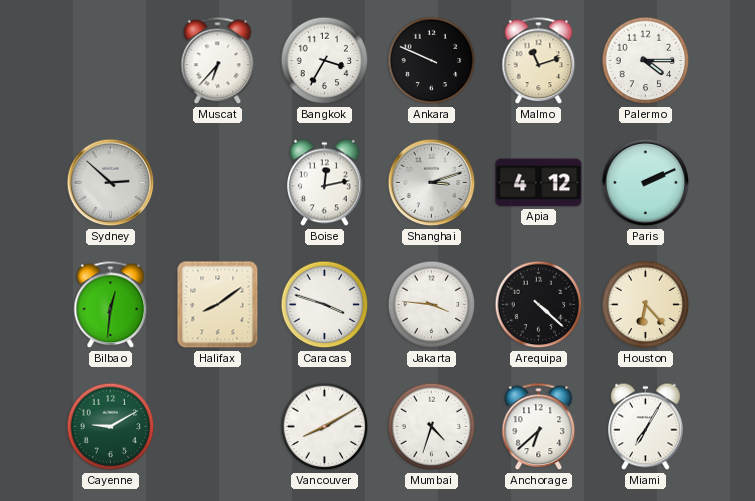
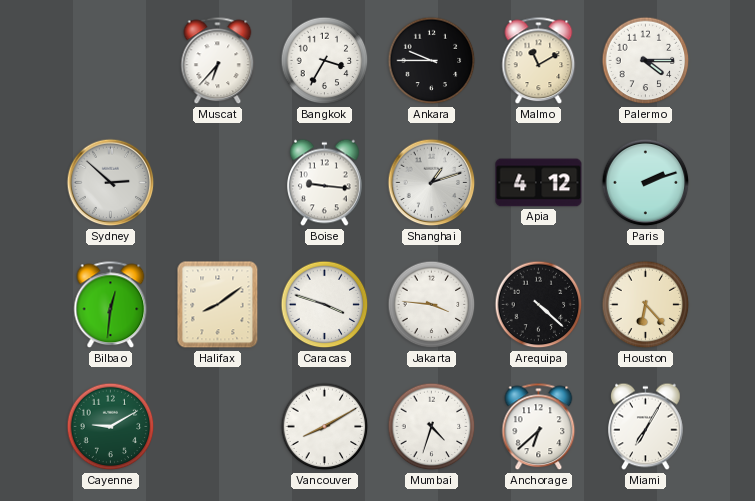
Ankara: 9:49 -> 9:45
Malmo: 11:12 -> 11:10
Boise: 12:13 -> 9:16
Shanghai: 3:12 -> 1:12
Paris: 2:11 -> 2:12
